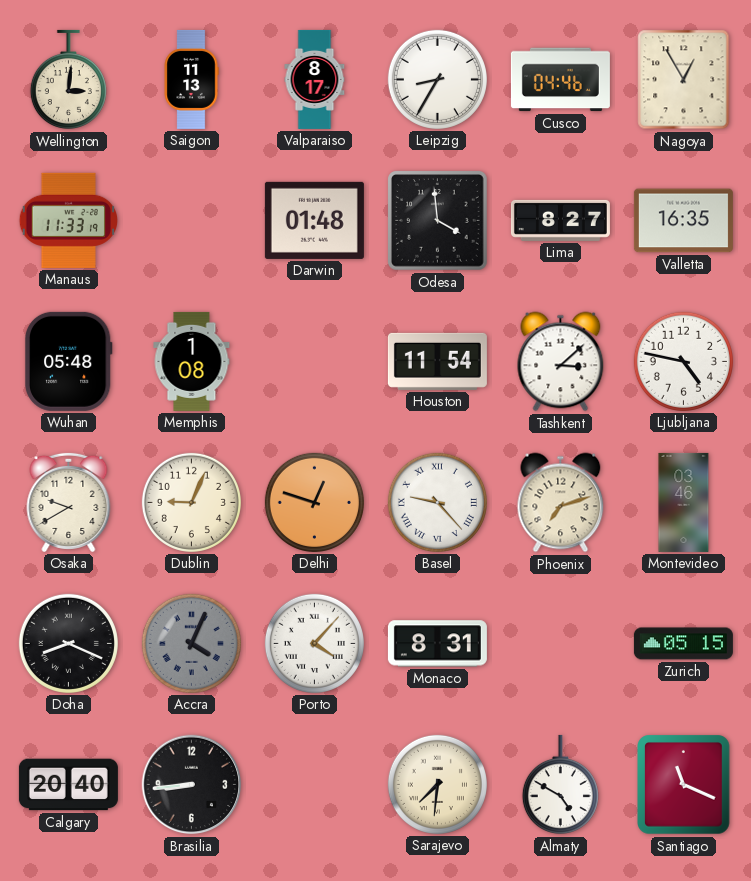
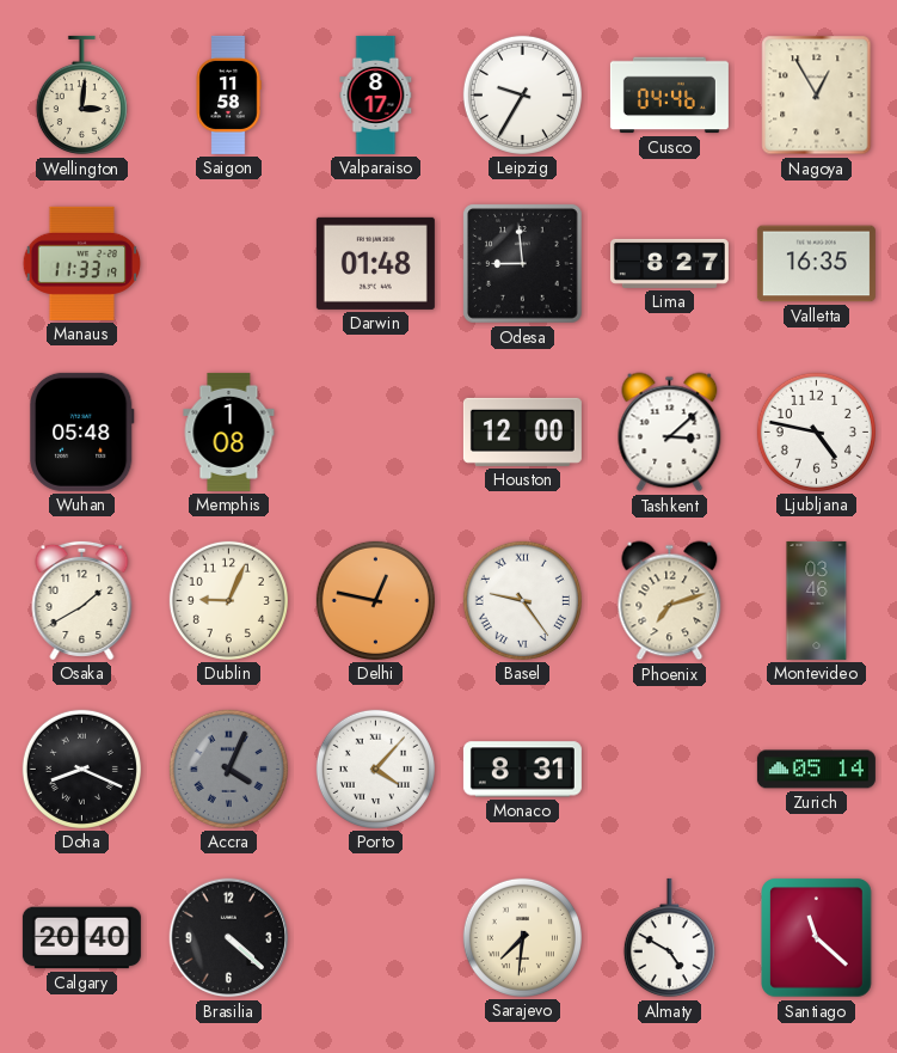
Saigon: 11:13 -> 11:58
Leipzig: 8:35 -> 9:35
Odesa: 3:59 -> 8:59
Houston: 11:54 -> 12:00
Osaka: 9:40 -> 1:40
Delhi: 12:48 -> 12:47
Basel: 9:23 -> 9:24
Zurich: 05:15 -> 05:14
Brasilia: 8:44 -> 4:22
Santiago: 11:19 -> 11:22
